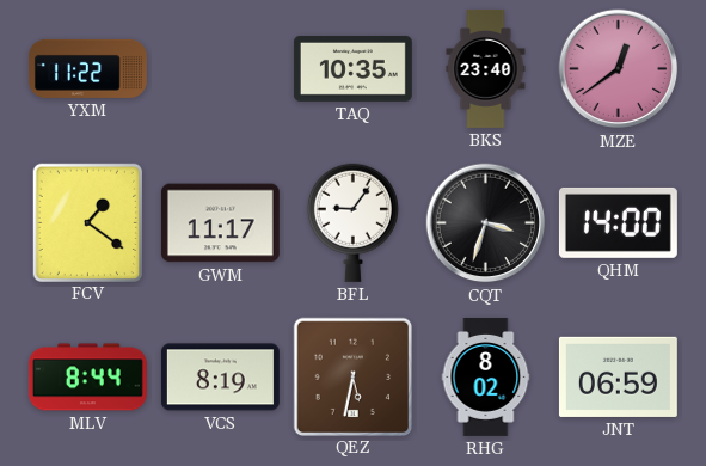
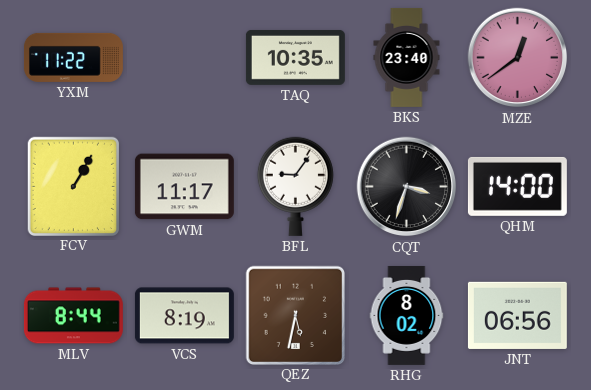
FCV: 1:21 -> 1:05
JNT: 06:59 -> 06:56
